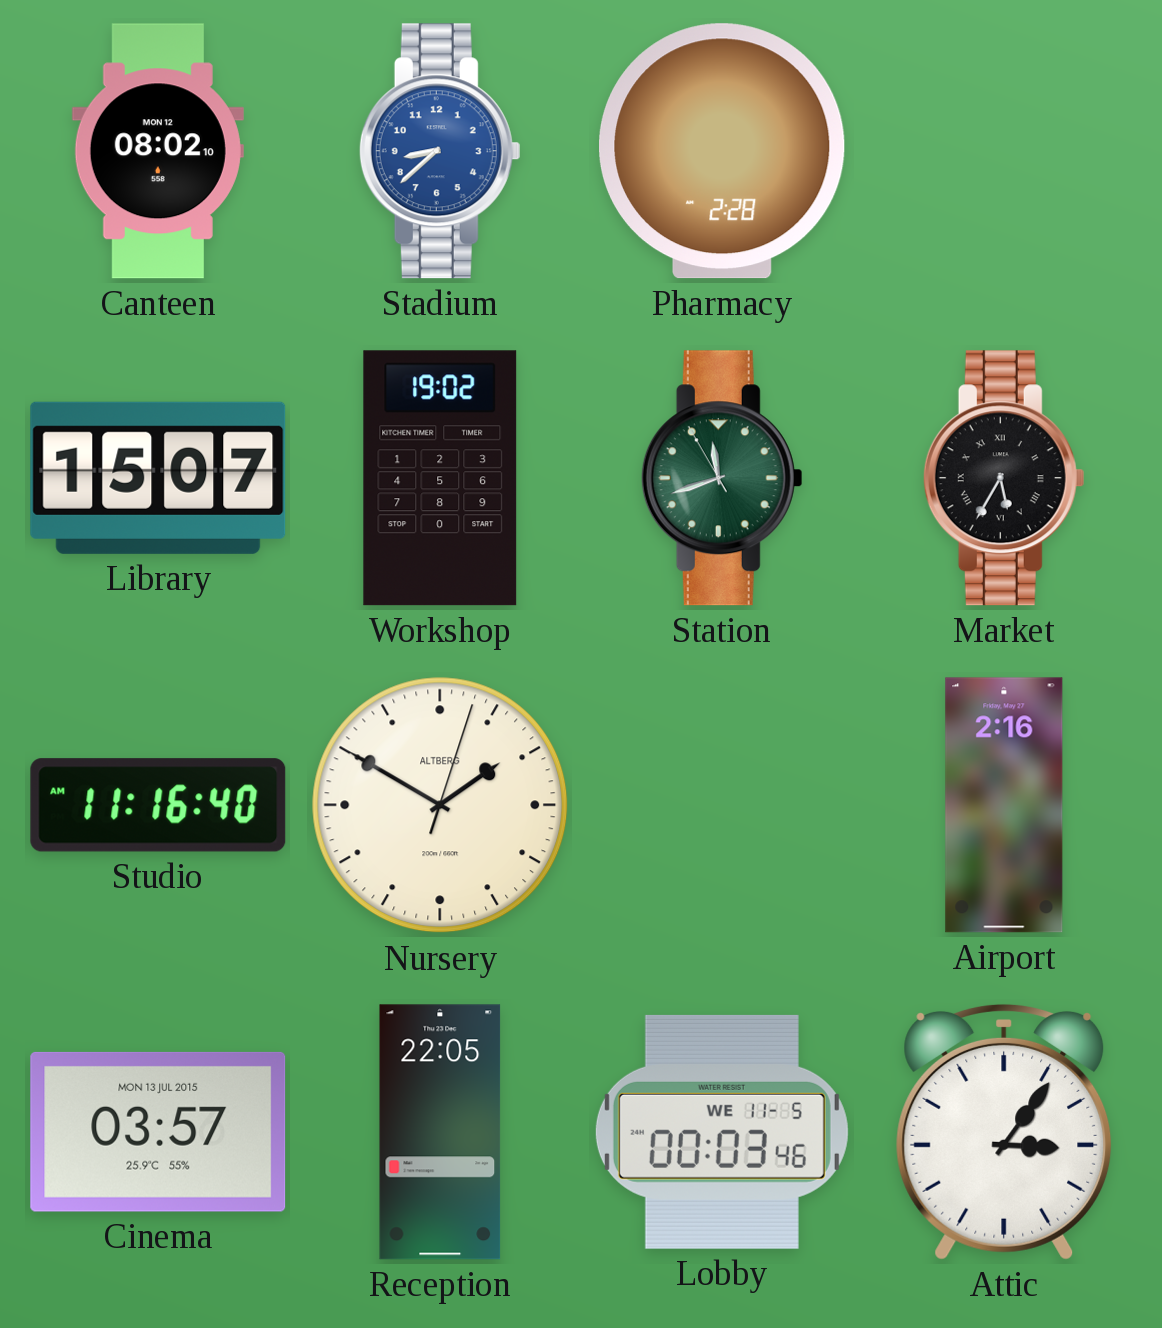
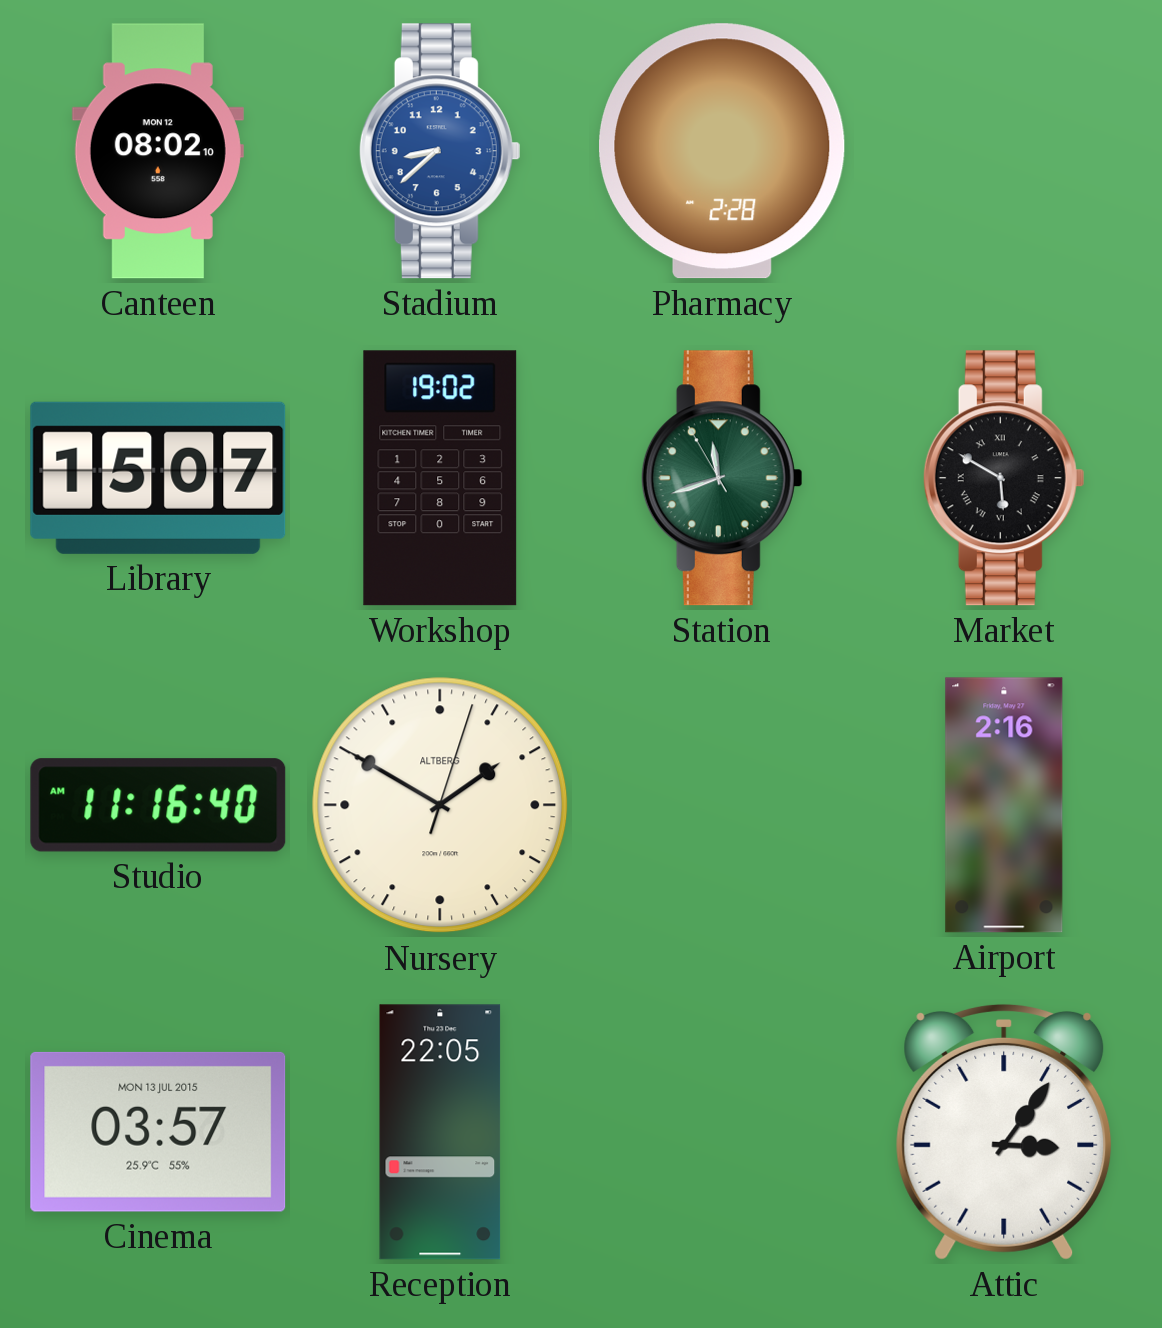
Market: 5:35 -> 5:50
Lobby: 00:03 -> none
